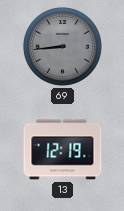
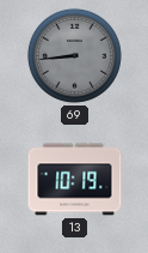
13: 12:19 -> 10:19
